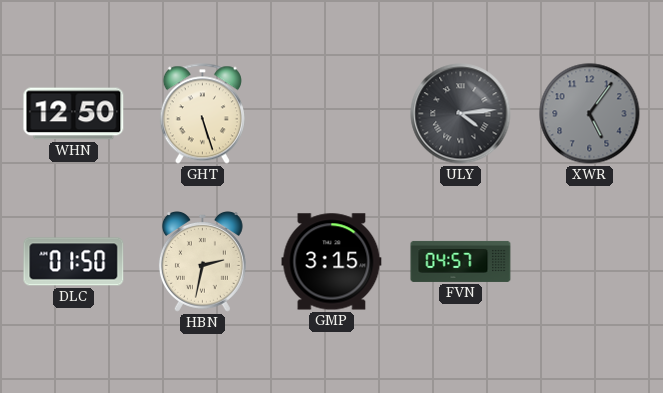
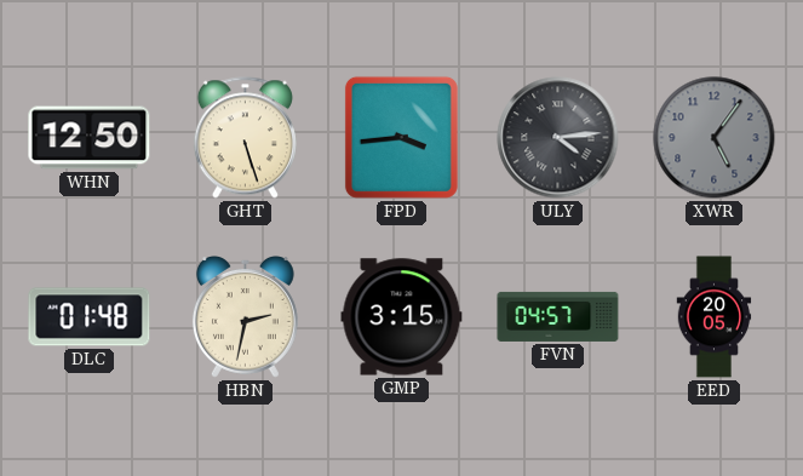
FPD: none -> 3:44
DLC: 01:50 -> 01:48
EED: none -> 20:05
